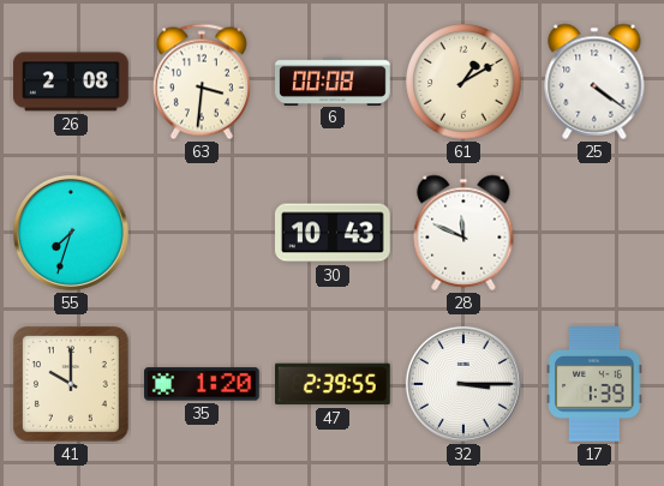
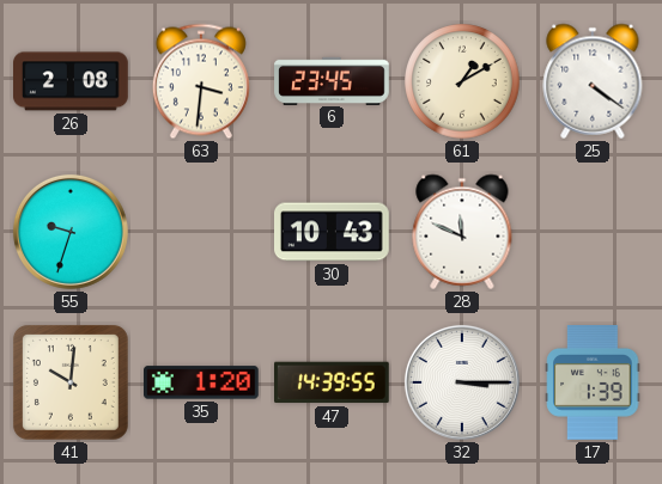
6: 00:08 -> 23:45
55: 7:33 -> 9:33
41: 10:00 -> 10:01
47: 2:39 -> 14:39
